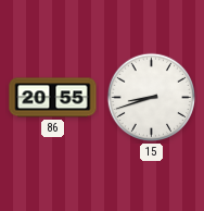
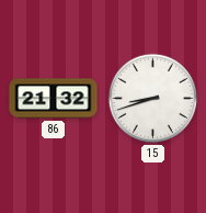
86: 20:55 -> 21:32
